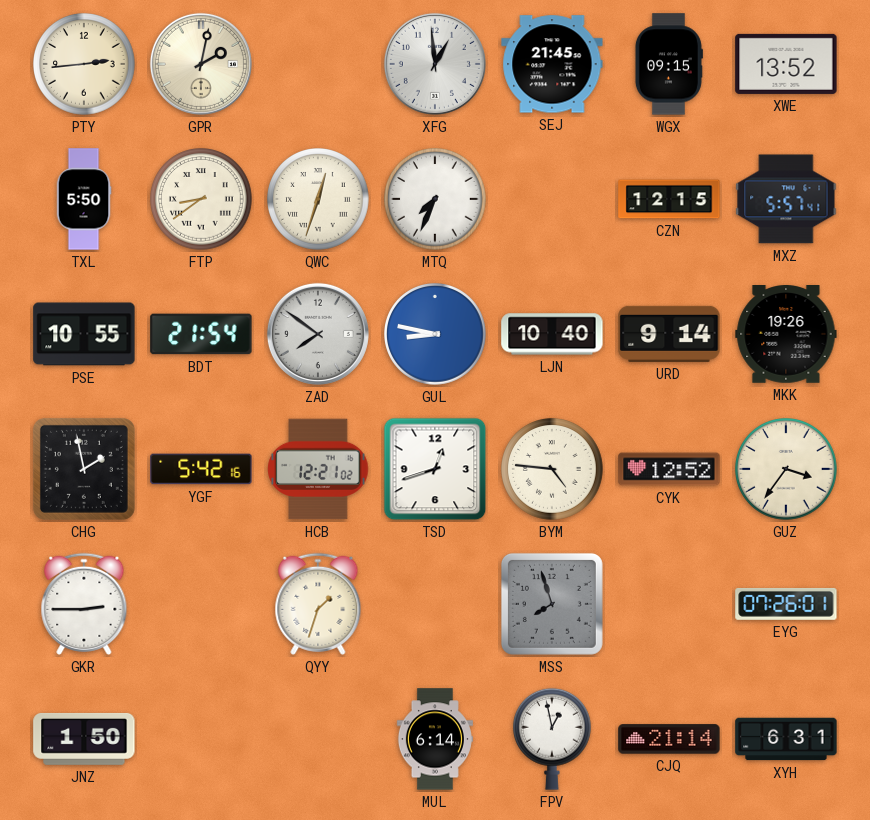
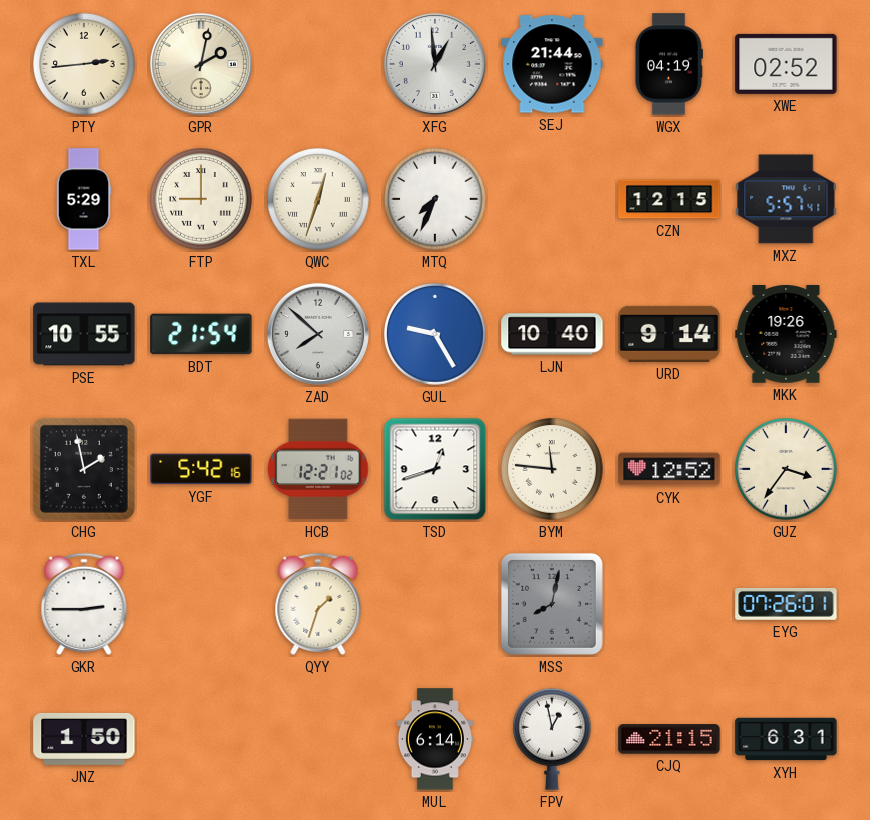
SEJ: 21:45 -> 21:44
WGX: 09:15 -> 04:19
XWE: 13:52 -> 02:52
TXL: 5:50 -> 5:29
FTP: 8:39 -> 9:00
ZAD: 7:51 -> 7:52
GUL: 8:47 -> 9:25
BYM: 4:46 -> 11:46
MSS: 7:57 -> 8:02
CJQ: 21:14 -> 21:15
